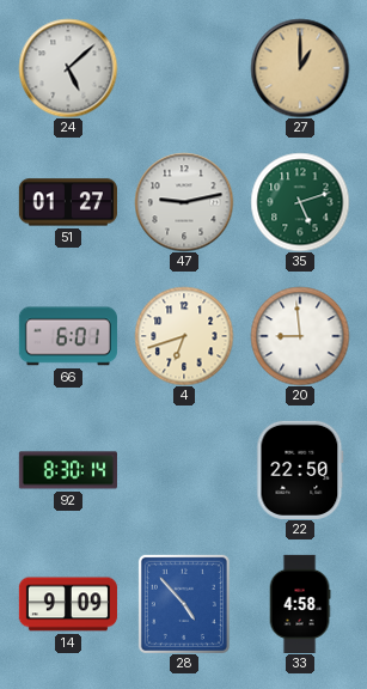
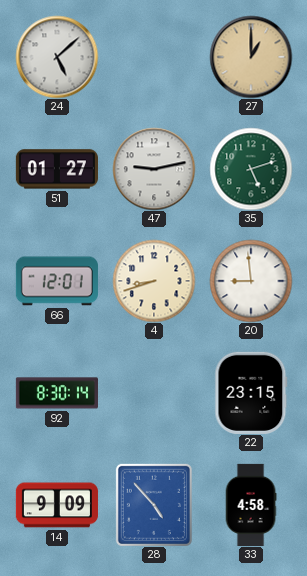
66: 6:01 -> 12:01
4: 6:42 -> 8:42
22: 22:50 -> 23:15
